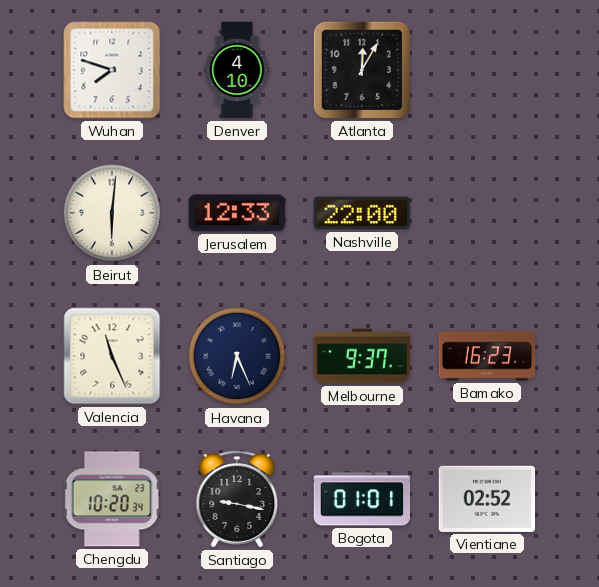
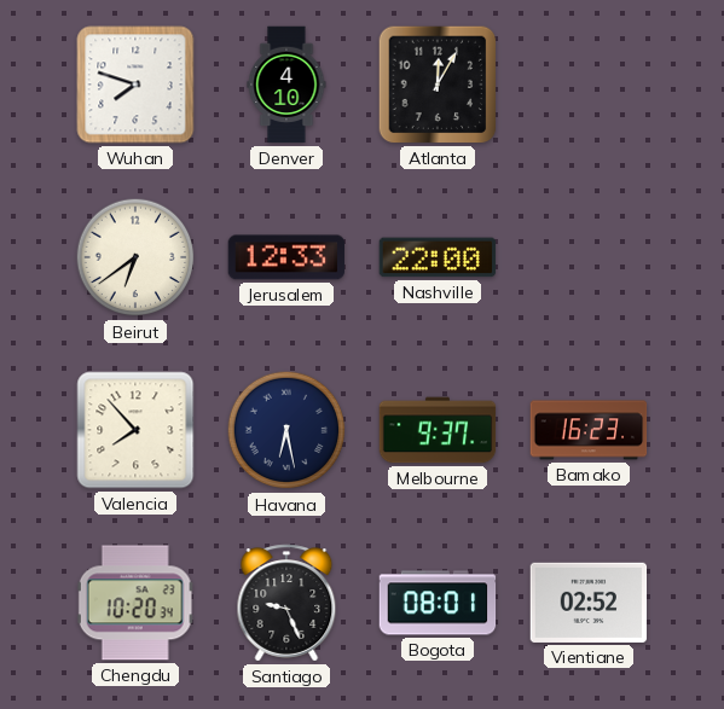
Beirut: 6:01 -> 6:39
Valencia: 11:26 -> 7:53
Havana: 6:26 -> 6:28
Santiago: 9:17 -> 9:26
Bogota: 01:01 -> 08:01
